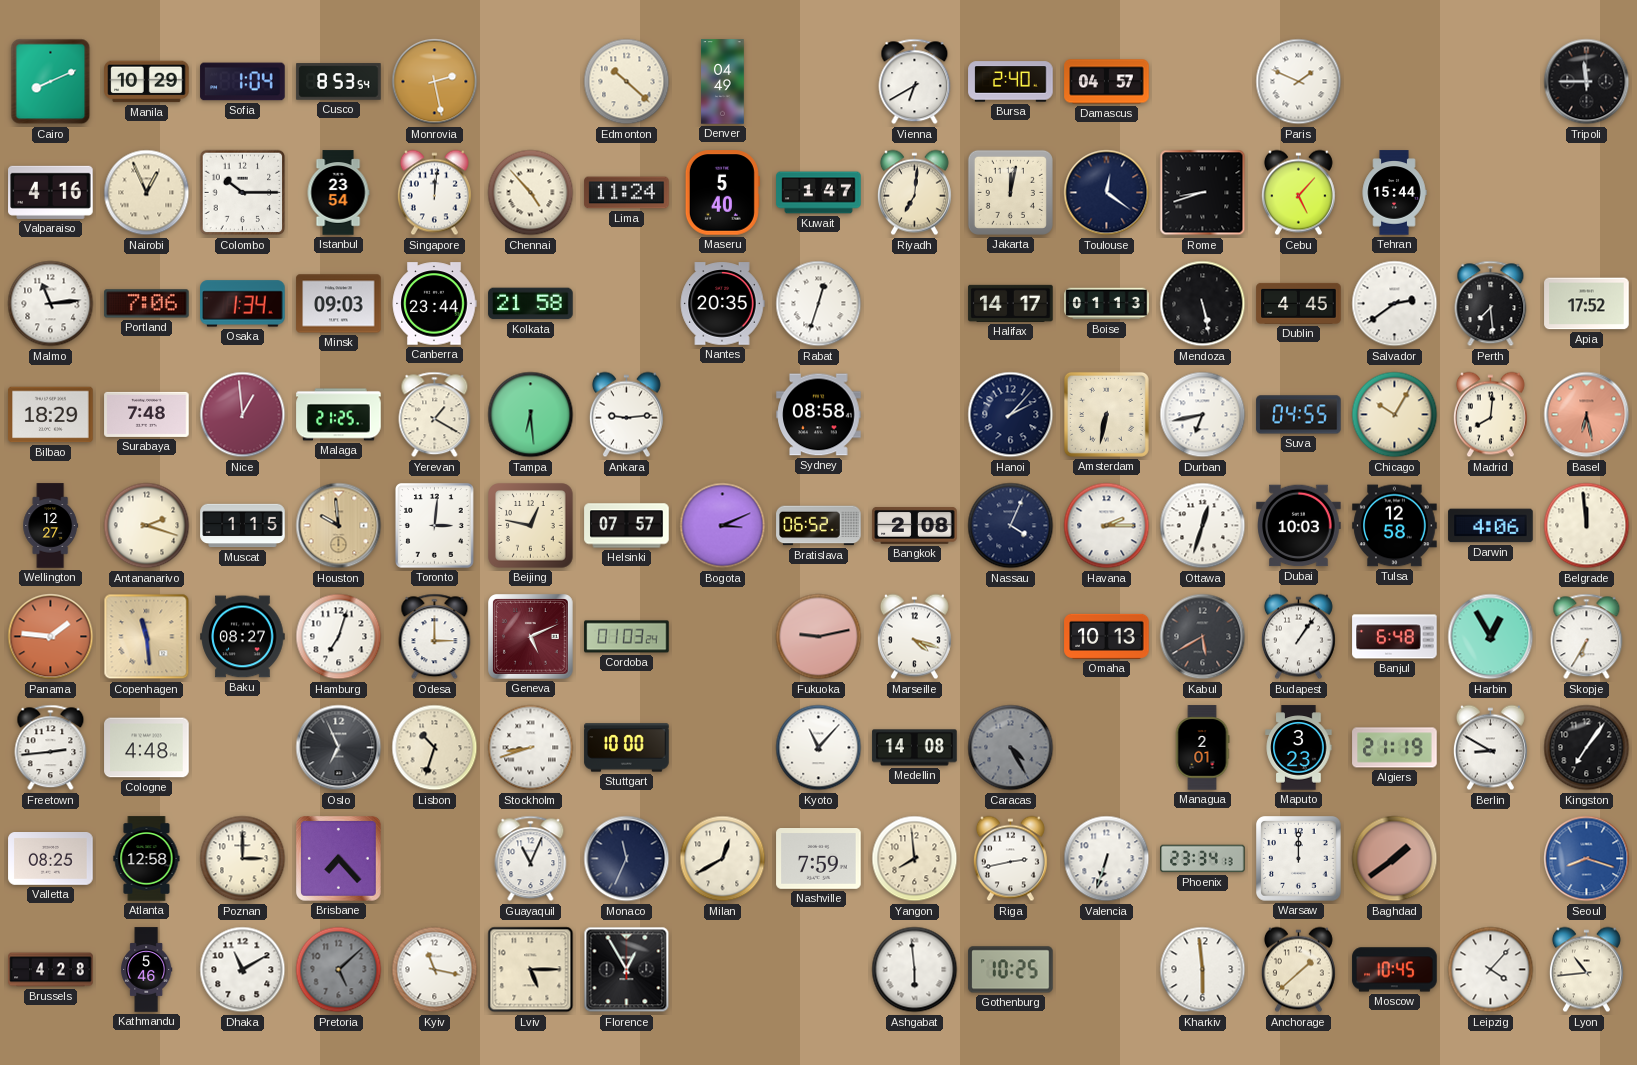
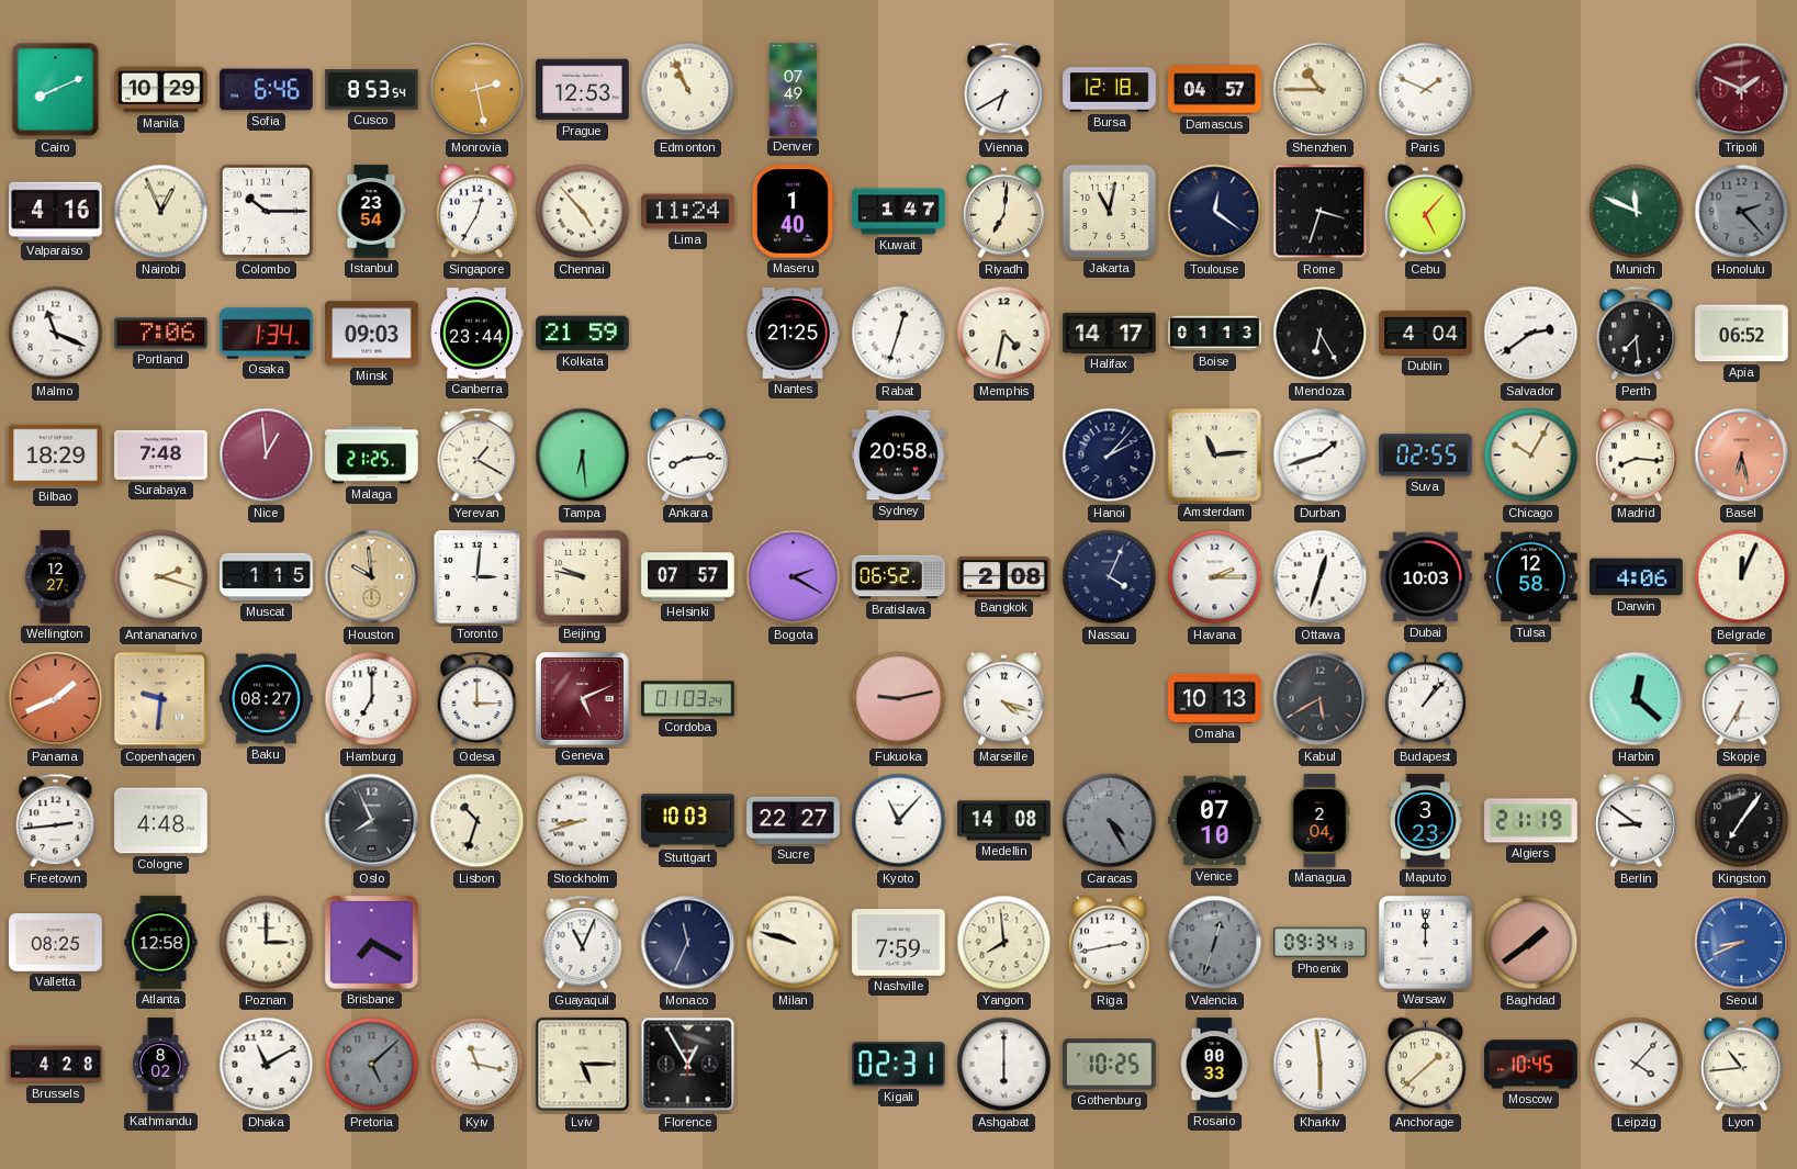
Sofia: 1:04 -> 6:46
Prague: none -> 12:53
Edmonton: 10:22 -> 10:56
Denver: 04:49 -> 07:49
Bursa: 2:40 -> 12:18
Shenzhen: none -> 10:45
Tripoli: 11:45 -> 1:49
Tripoli dial: black -> burgundy
Singapore: 12:01 -> 12:35
Maseru: 5:40 -> 1:40
Jakarta: 12:02 -> 11:02
Rome: 8:42 -> 3:33
Tehran: 15:44 -> none
Munich: none -> 11:49
Honolulu: none -> 2:23
Malmo: 11:14 -> 11:19
Kolkata: 21:58 -> 21:59
Nantes: 20:35 -> 21:25
Memphis: none -> 4:32
Mendoza: 5:28 -> 6:25
Dublin: 4:45 -> 4:04
Apia: 17:52 -> 06:52
Ankara: 9:14 -> 8:14
Sydney: 08:58 -> 20:58
Amsterdam: 6:32 -> 11:14
Durban: 6:43 -> 1:42
Suva: 04:55 -> 02:55
Madrid: 8:01 -> 8:16
Beijing: 12:47 -> 9:47
Bogota: 3:11 -> 2:20
Belgrade: 11:59 -> 12:04
Panama: 1:46 -> 1:41
Copenhagen: 11:29 -> 9:31
Hamburg: 7:03 -> 7:00
Budapest: 1:06 -> 1:07
Banjul: 6:48 -> none
Harbin: 12:55 -> 12:22
Oslo: 6:56 -> 7:56
Stuttgart: 10:00 -> 10:03
Sucre: none -> 22:27
Venice: none -> 07:10
Managua: 2:01 -> 2:04
Berlin: 8:50 -> 8:51
Brisbane: 7:23 -> 7:20
Milan: 12:40 -> 9:48
Valencia: 6:33 -> 12:33
Valencia dial: white -> grey
Phoenix: 23:34 -> 09:34
Seoul: 8:18 -> 8:41
Kathmandu: 5:46 -> 8:02
Kigali: none -> 02:31
Ashgabat: 5:59 -> 6:00
Rosario: none -> 00:33
